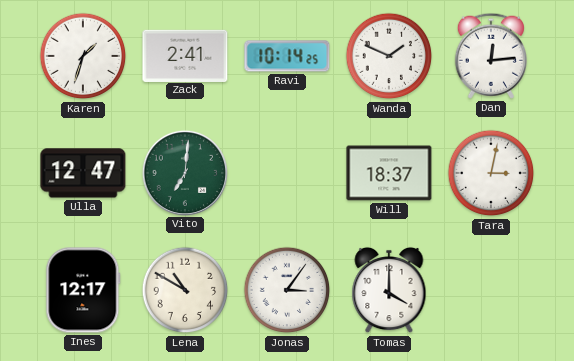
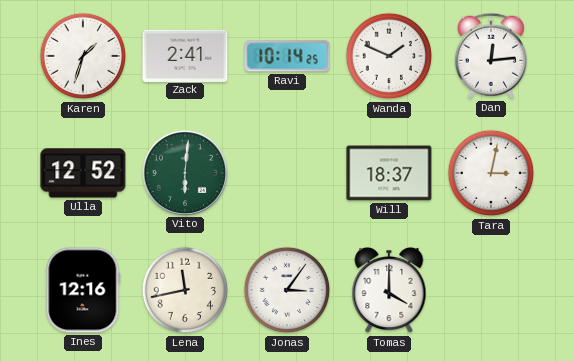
Ulla: 12:47 -> 12:52
Vito: 7:01 -> 6:01
Ines: 12:17 -> 12:16
Lena: 10:50 -> 11:43
